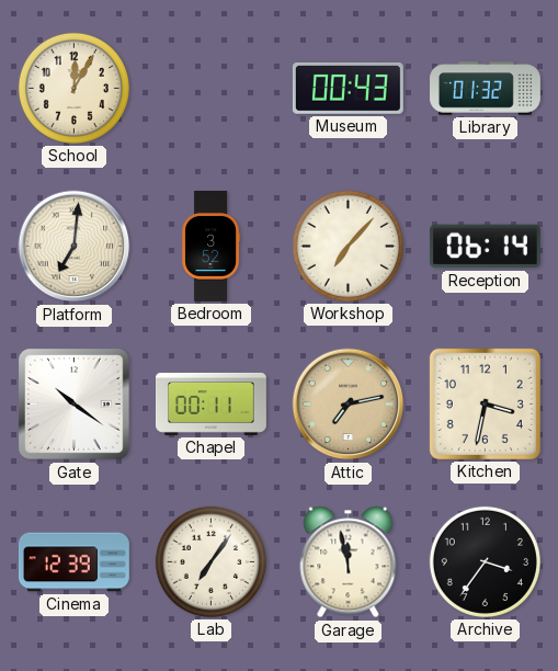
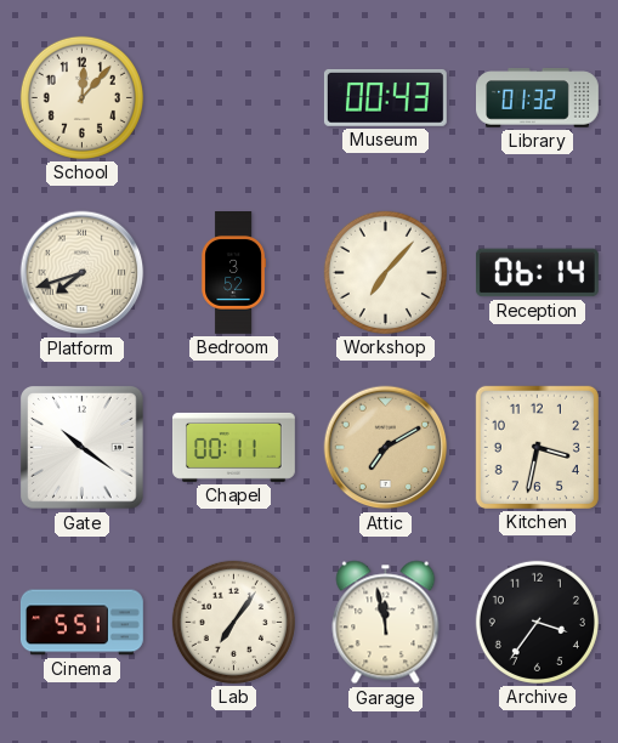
School: 12:05 -> 12:07
Platform: 7:01 -> 7:42
Attic: 7:13 -> 7:10
Cinema: 12:39 -> 5:51
